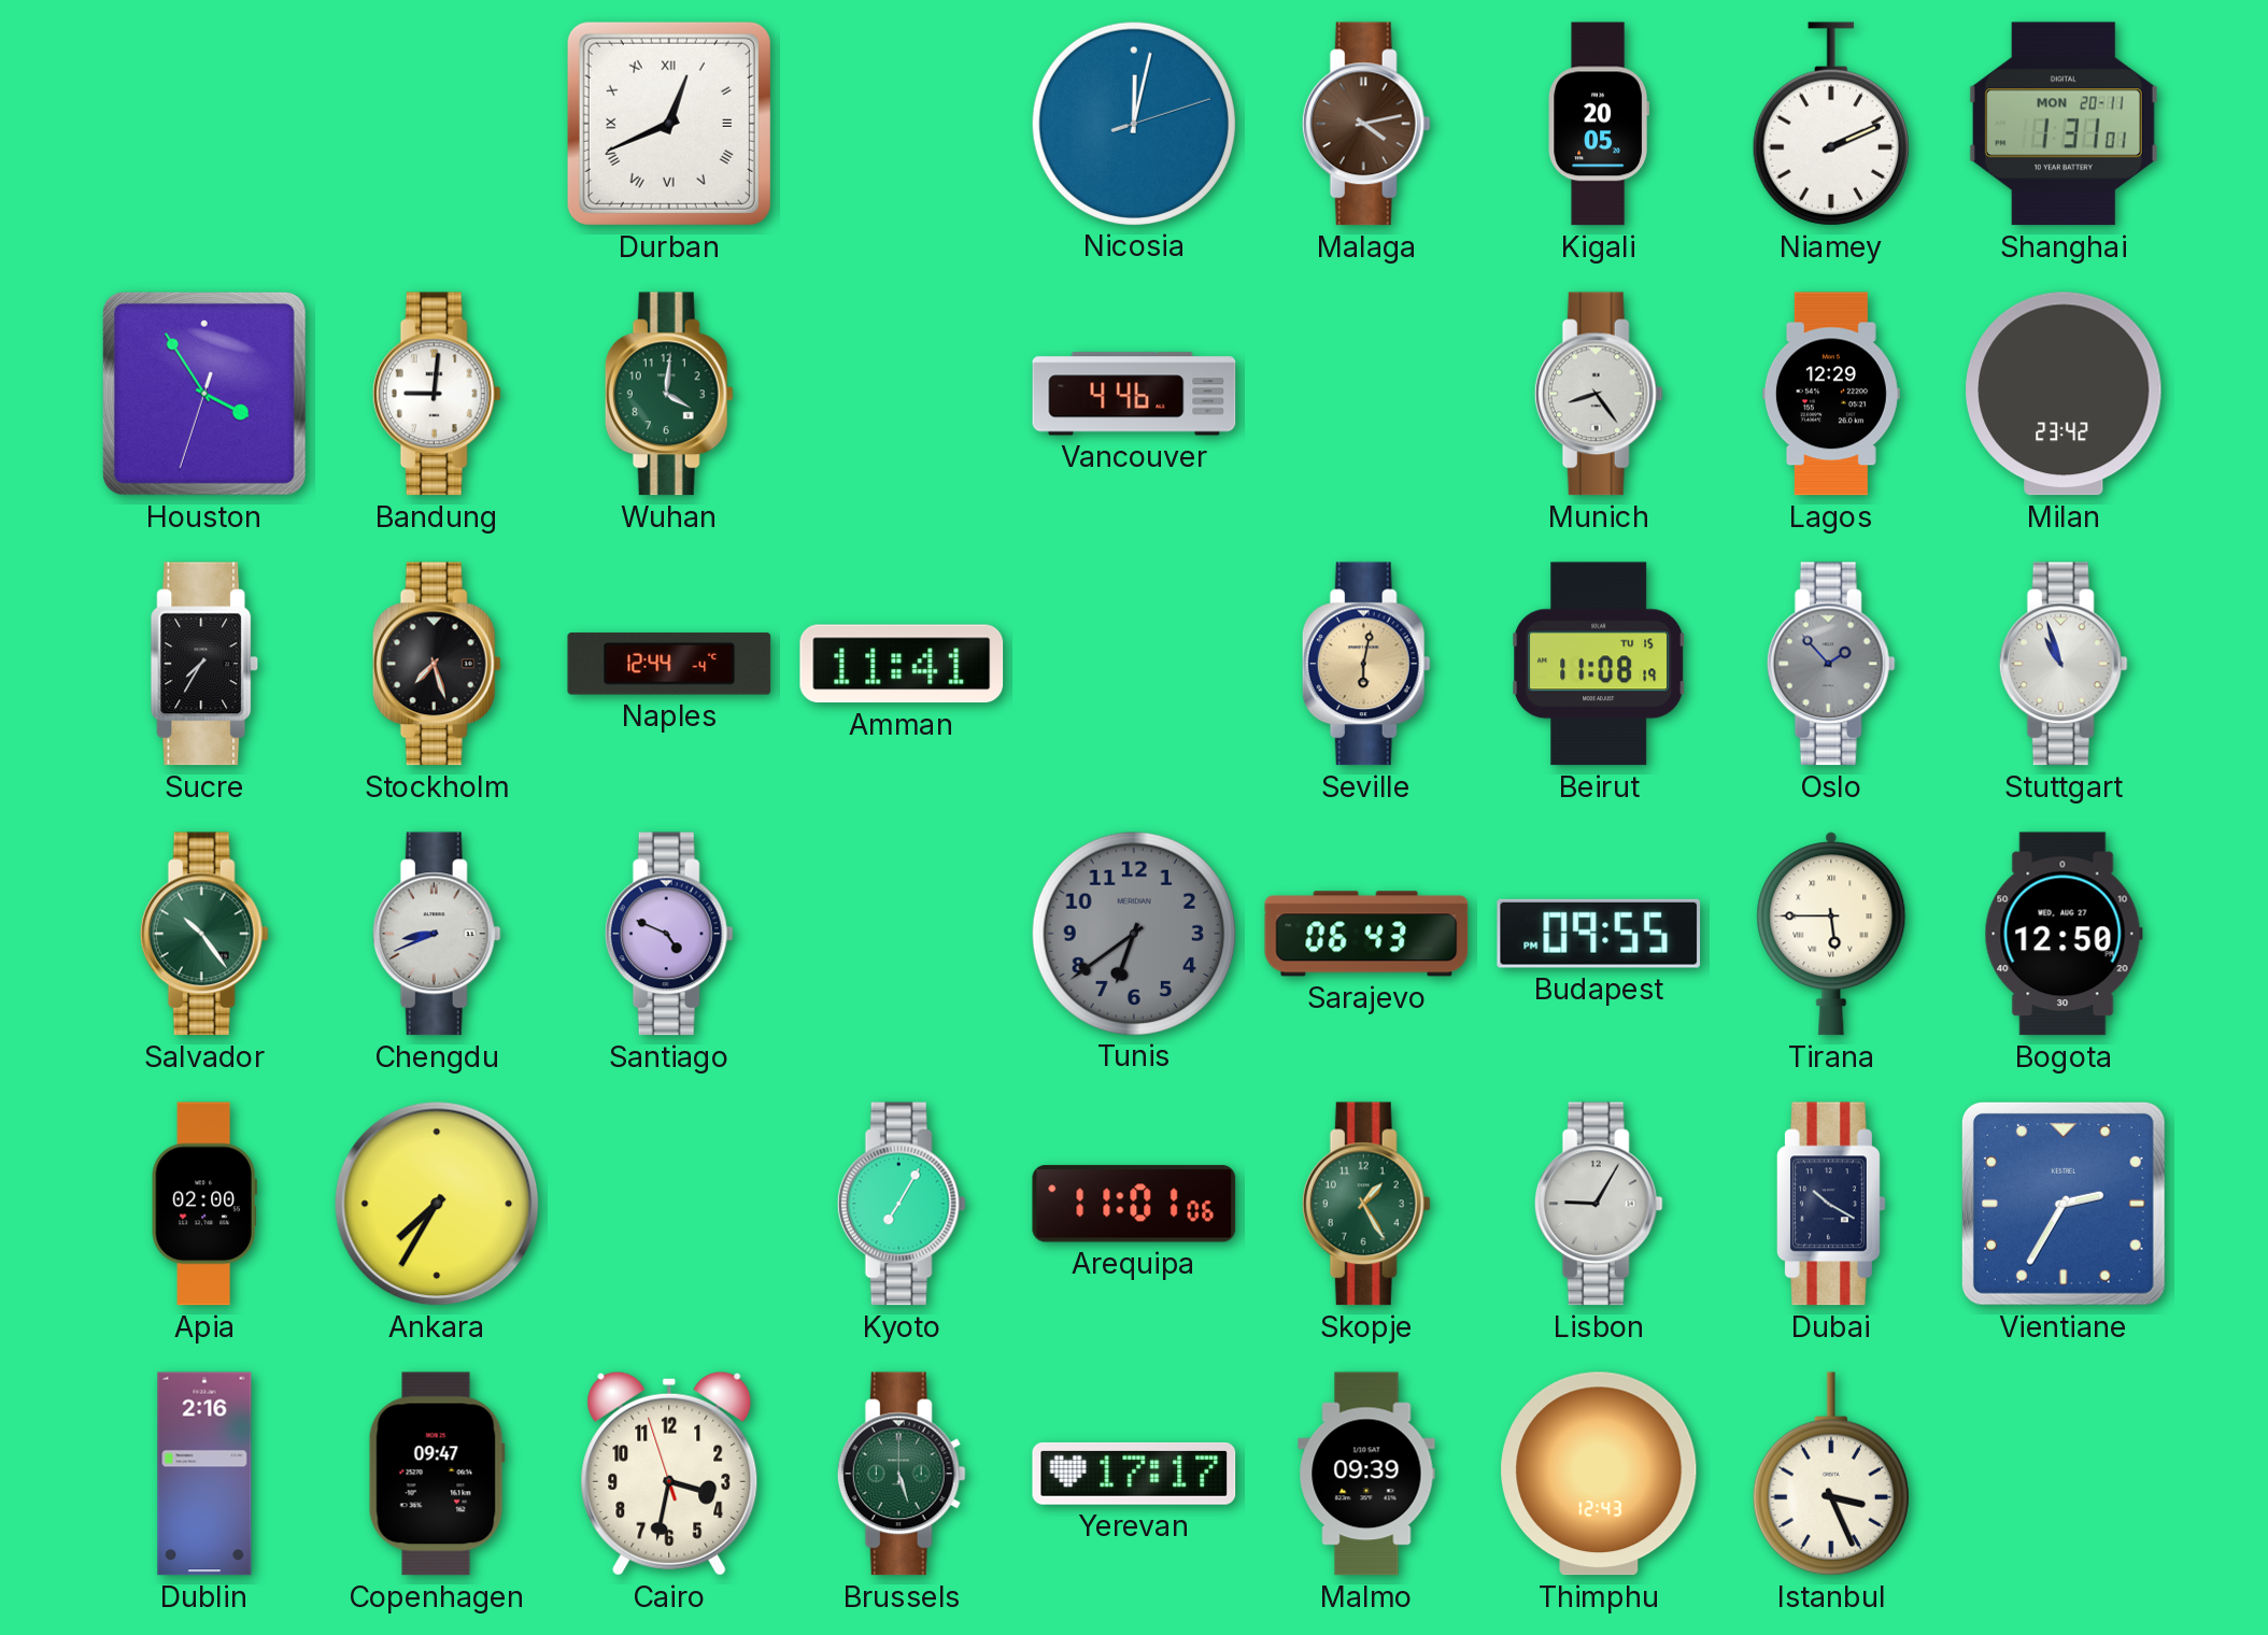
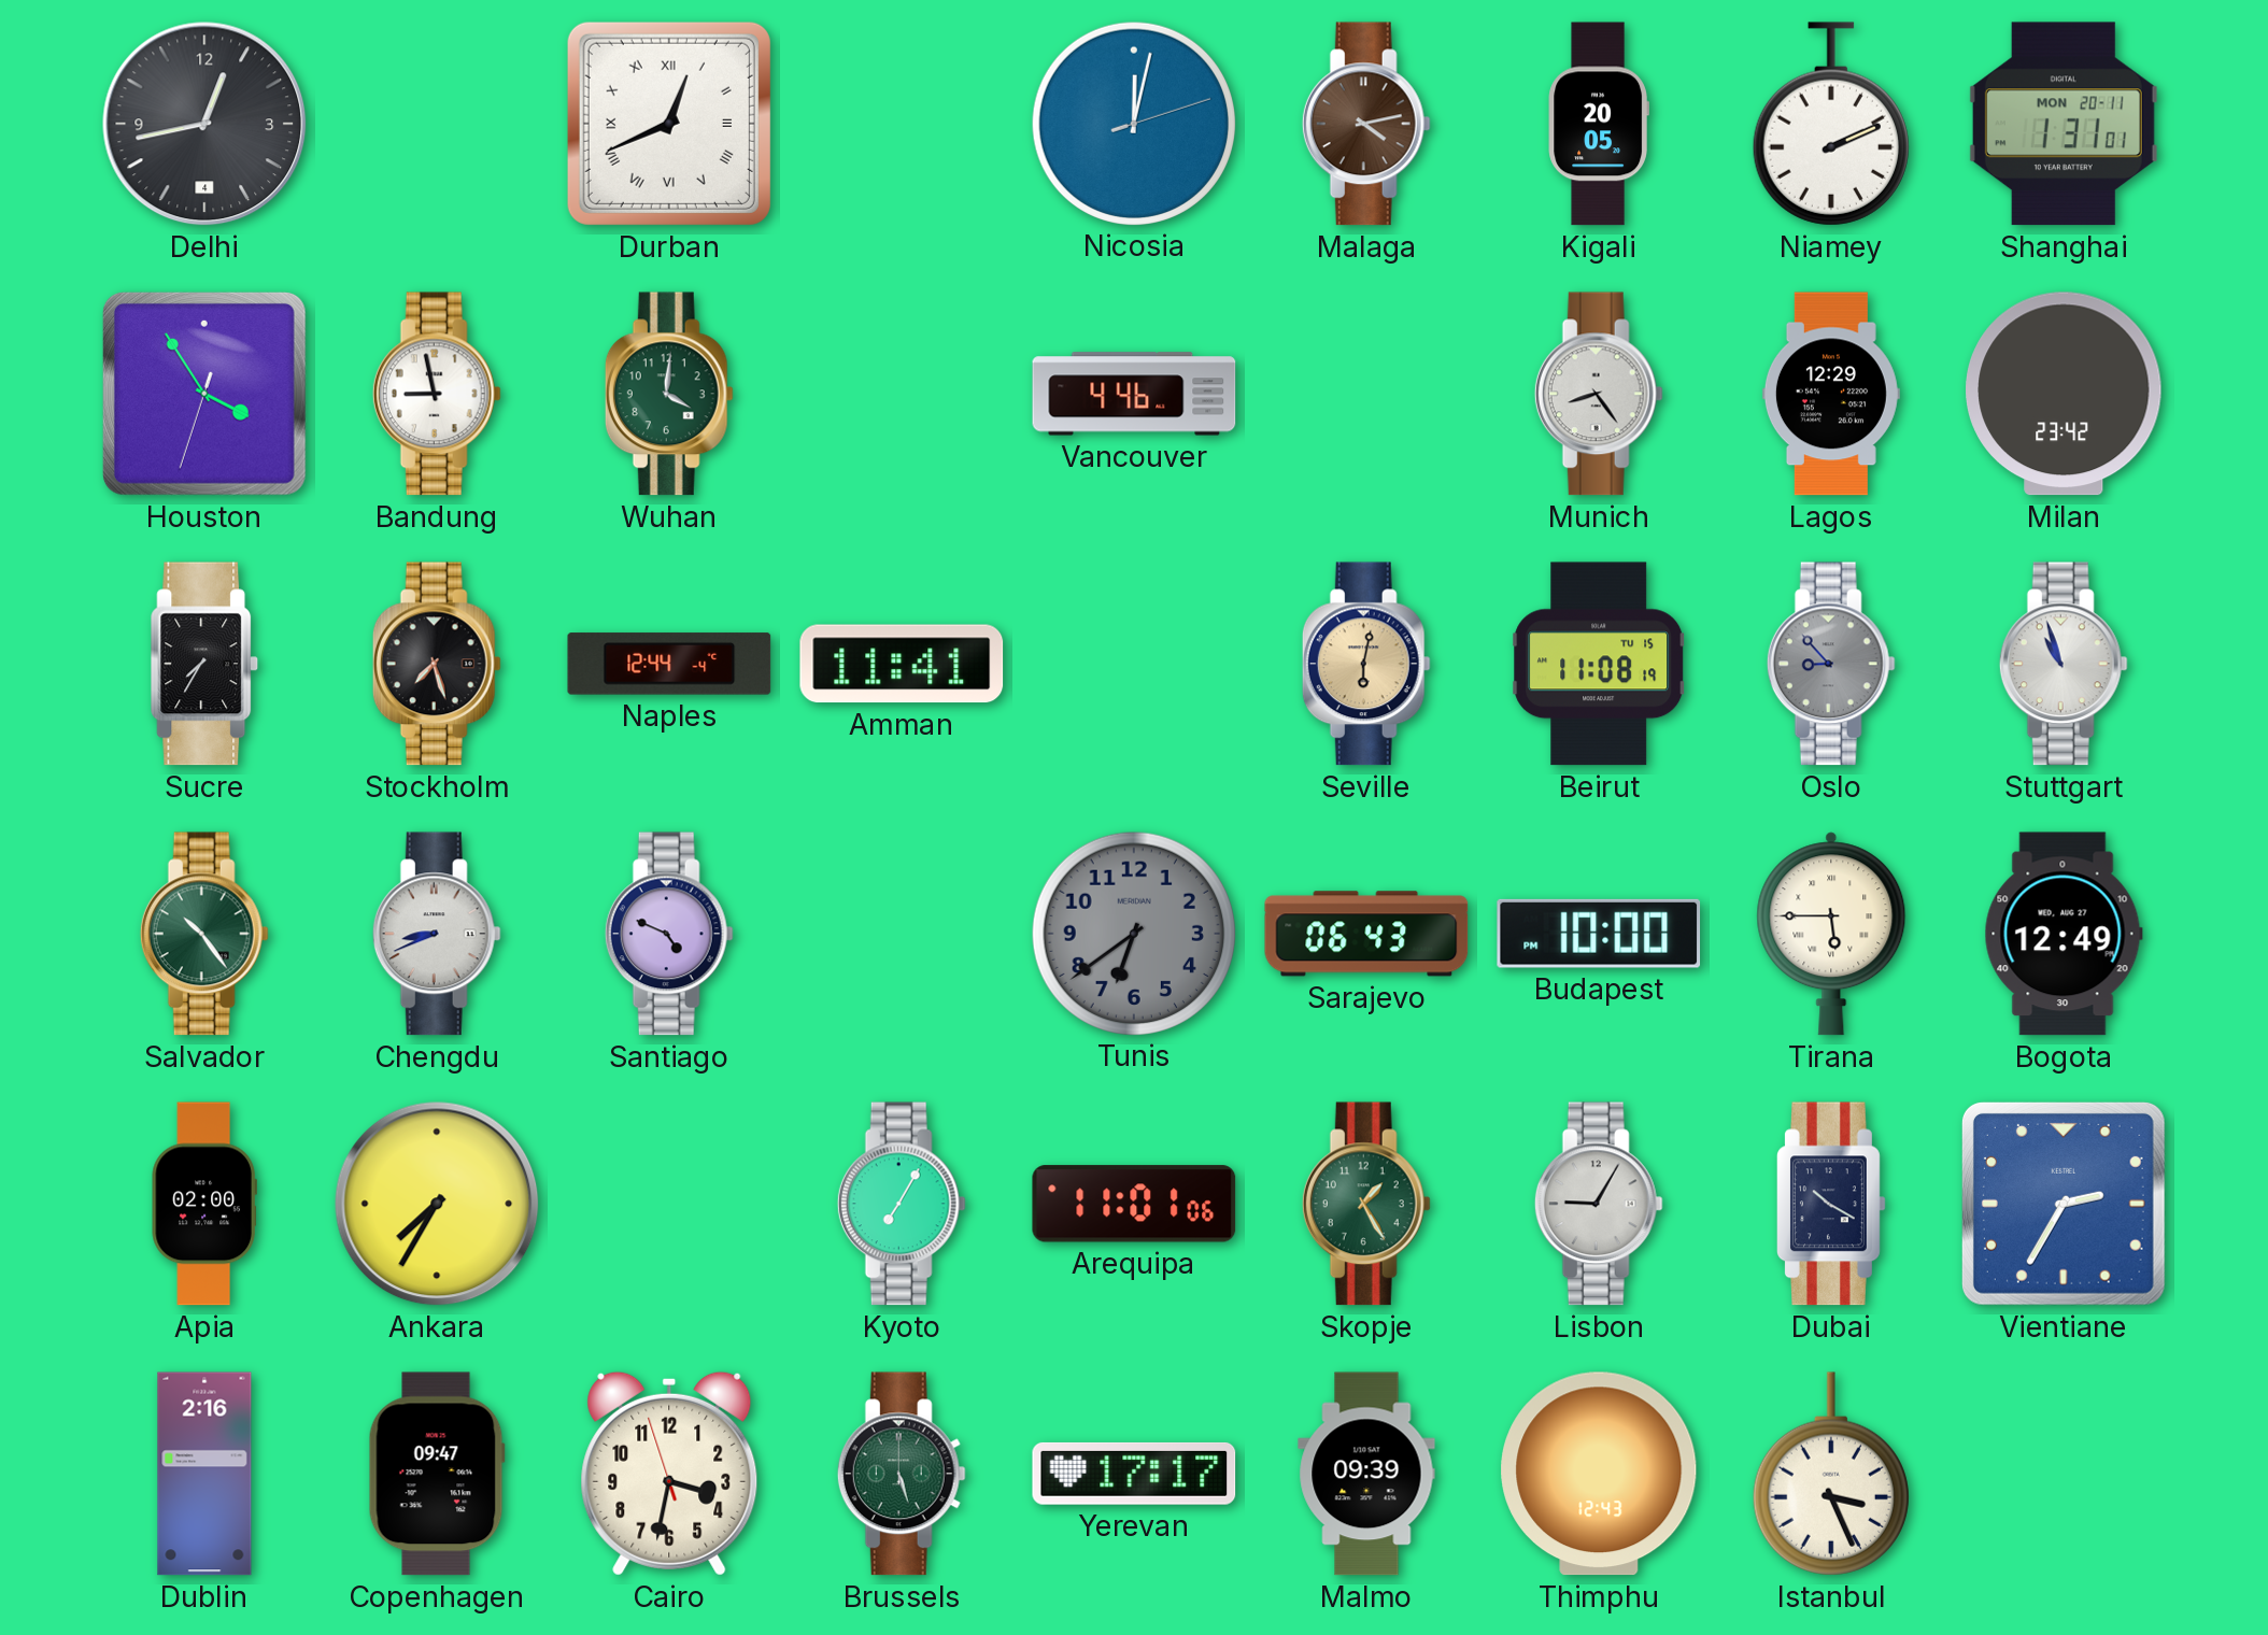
Delhi: none -> 12:43
Bandung: 9:01 -> 8:58
Oslo: 1:53 -> 8:53
Budapest: 09:55 -> 10:00
Bogota: 12:50 -> 12:49
